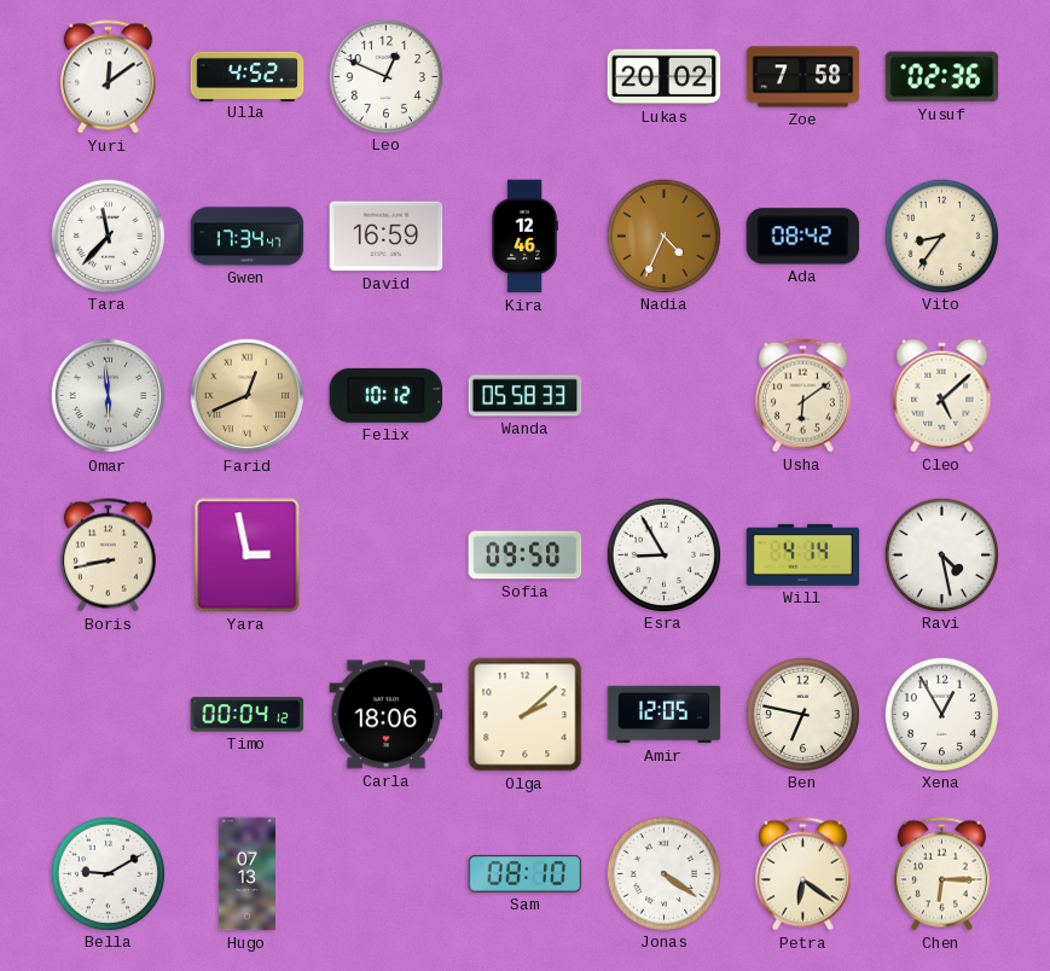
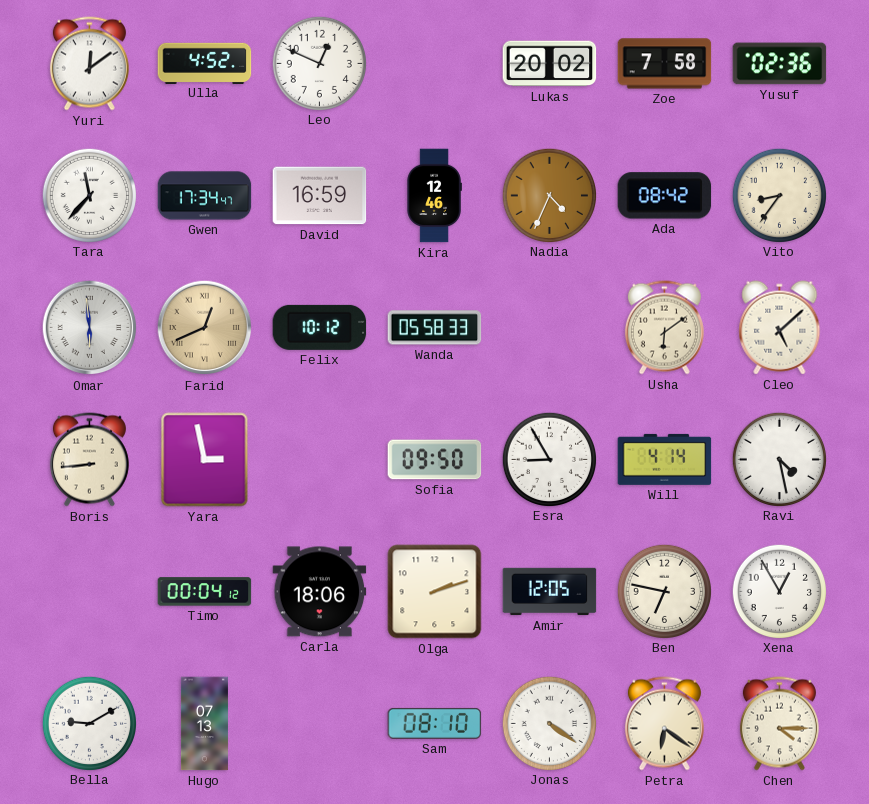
Boris: 8:43 -> 8:44
Olga: 2:08 -> 2:12
Chen: 6:15 -> 4:15
